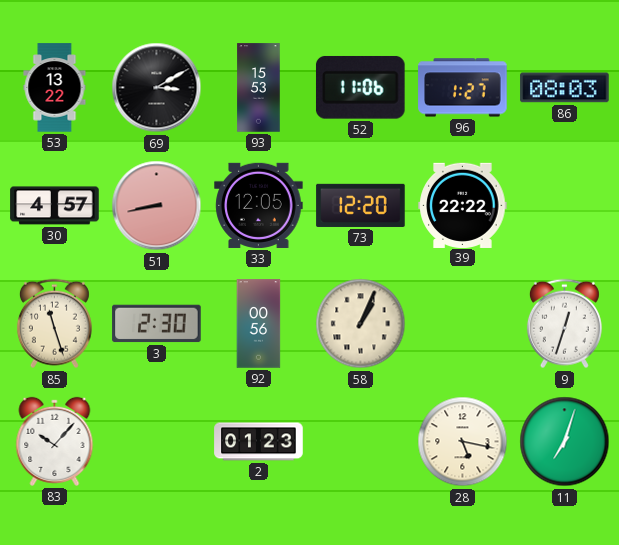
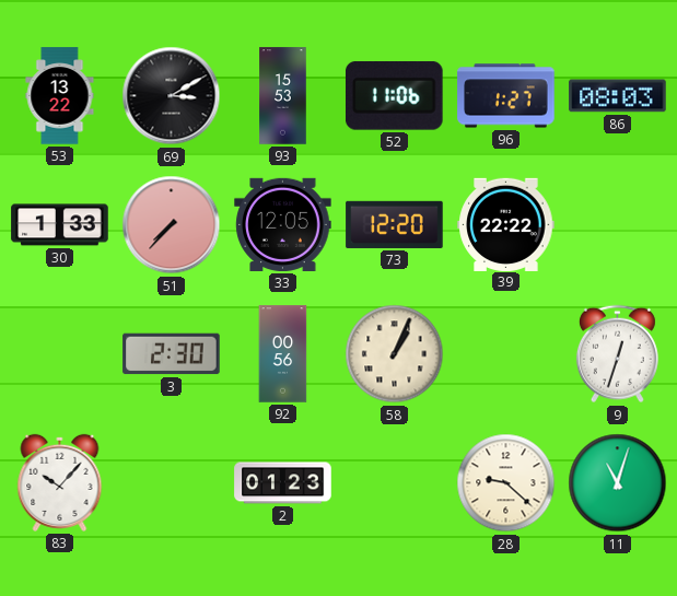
30: 4:57 -> 1:33
51: 8:43 -> 7:37
85: 11:27 -> none
28: 5:17 -> 9:22
11: 7:03 -> 11:03
